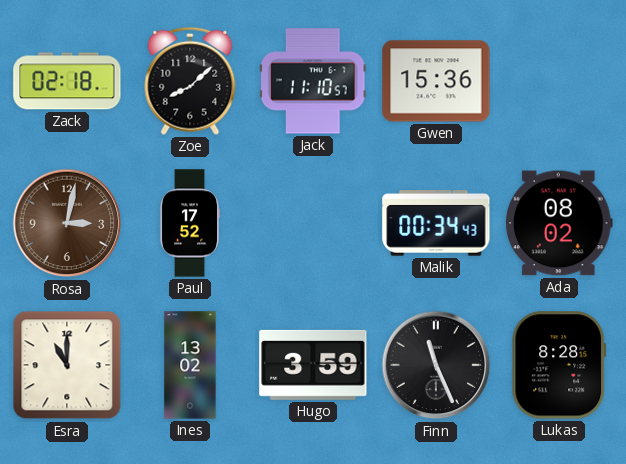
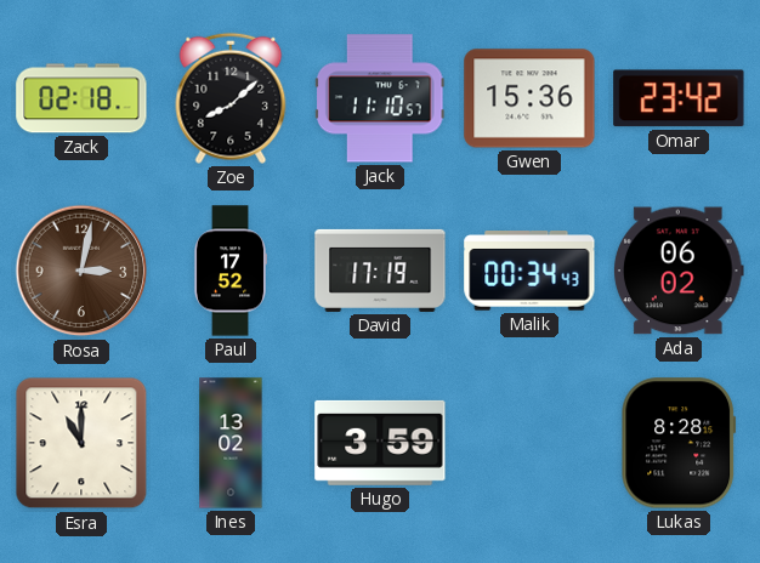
Omar: none -> 23:42
David: none -> 17:19
Ada: 08:02 -> 06:02
Finn: 11:26 -> none
